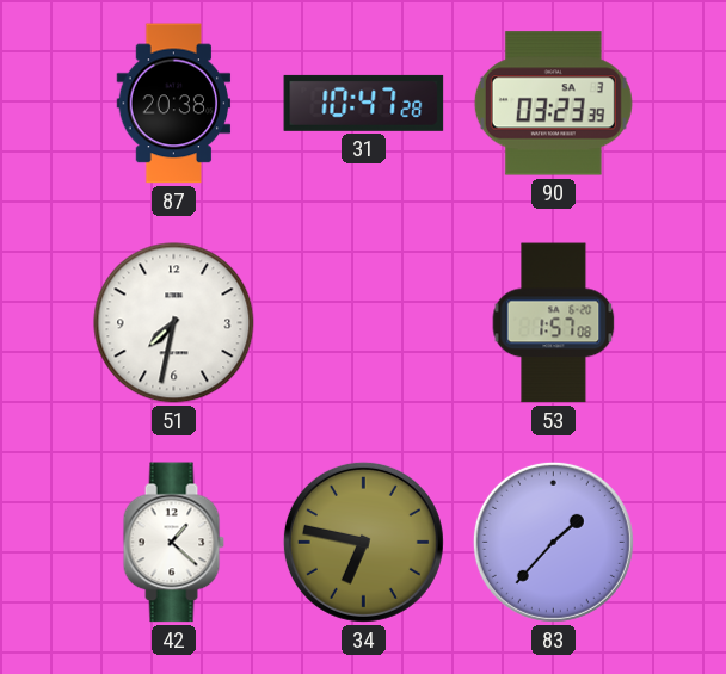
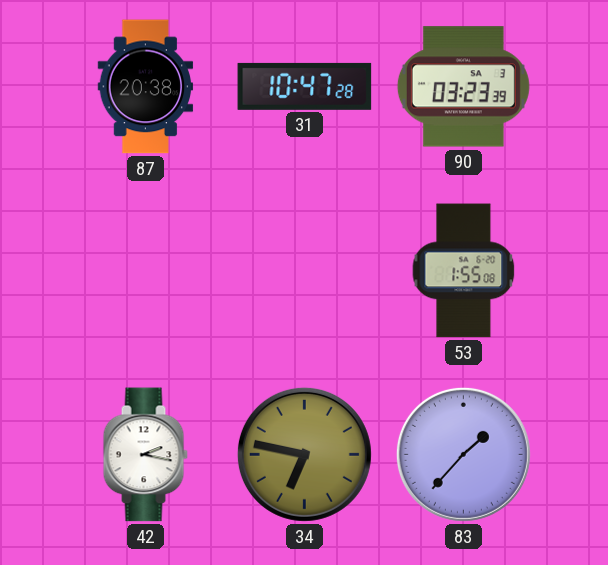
51: 7:32 -> none
53: 1:57 -> 1:55
42: 1:22 -> 2:17
